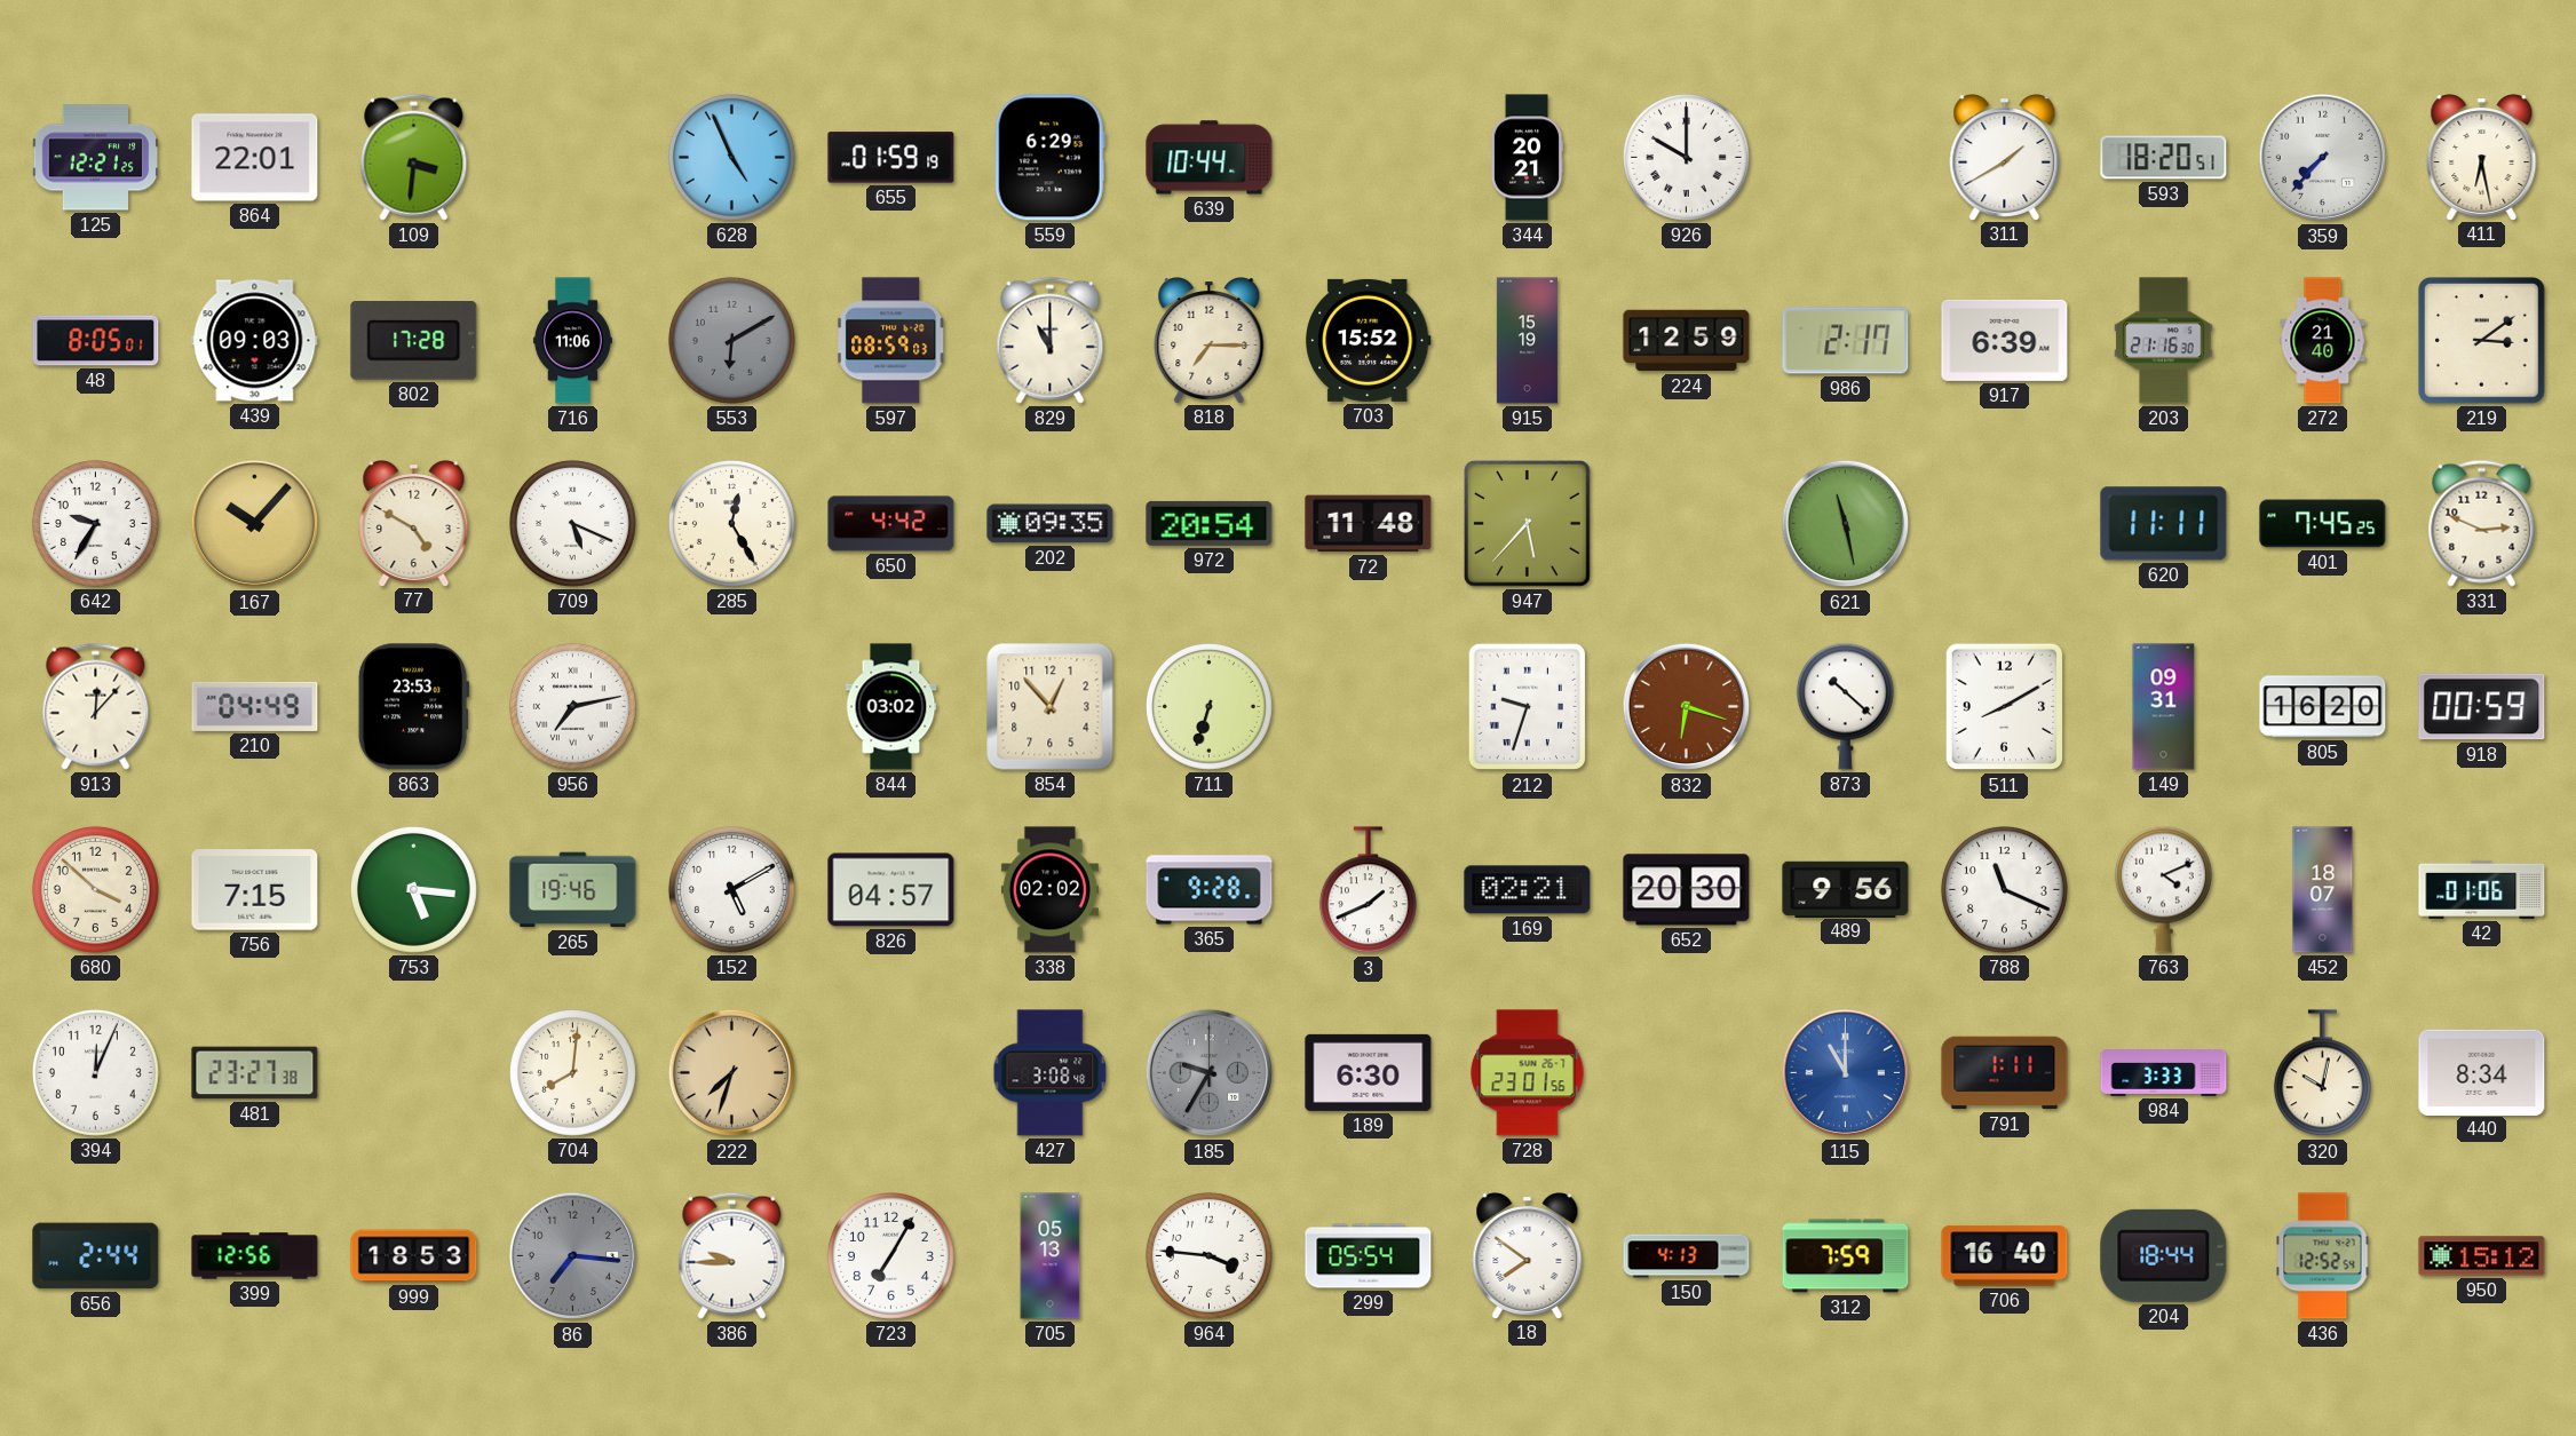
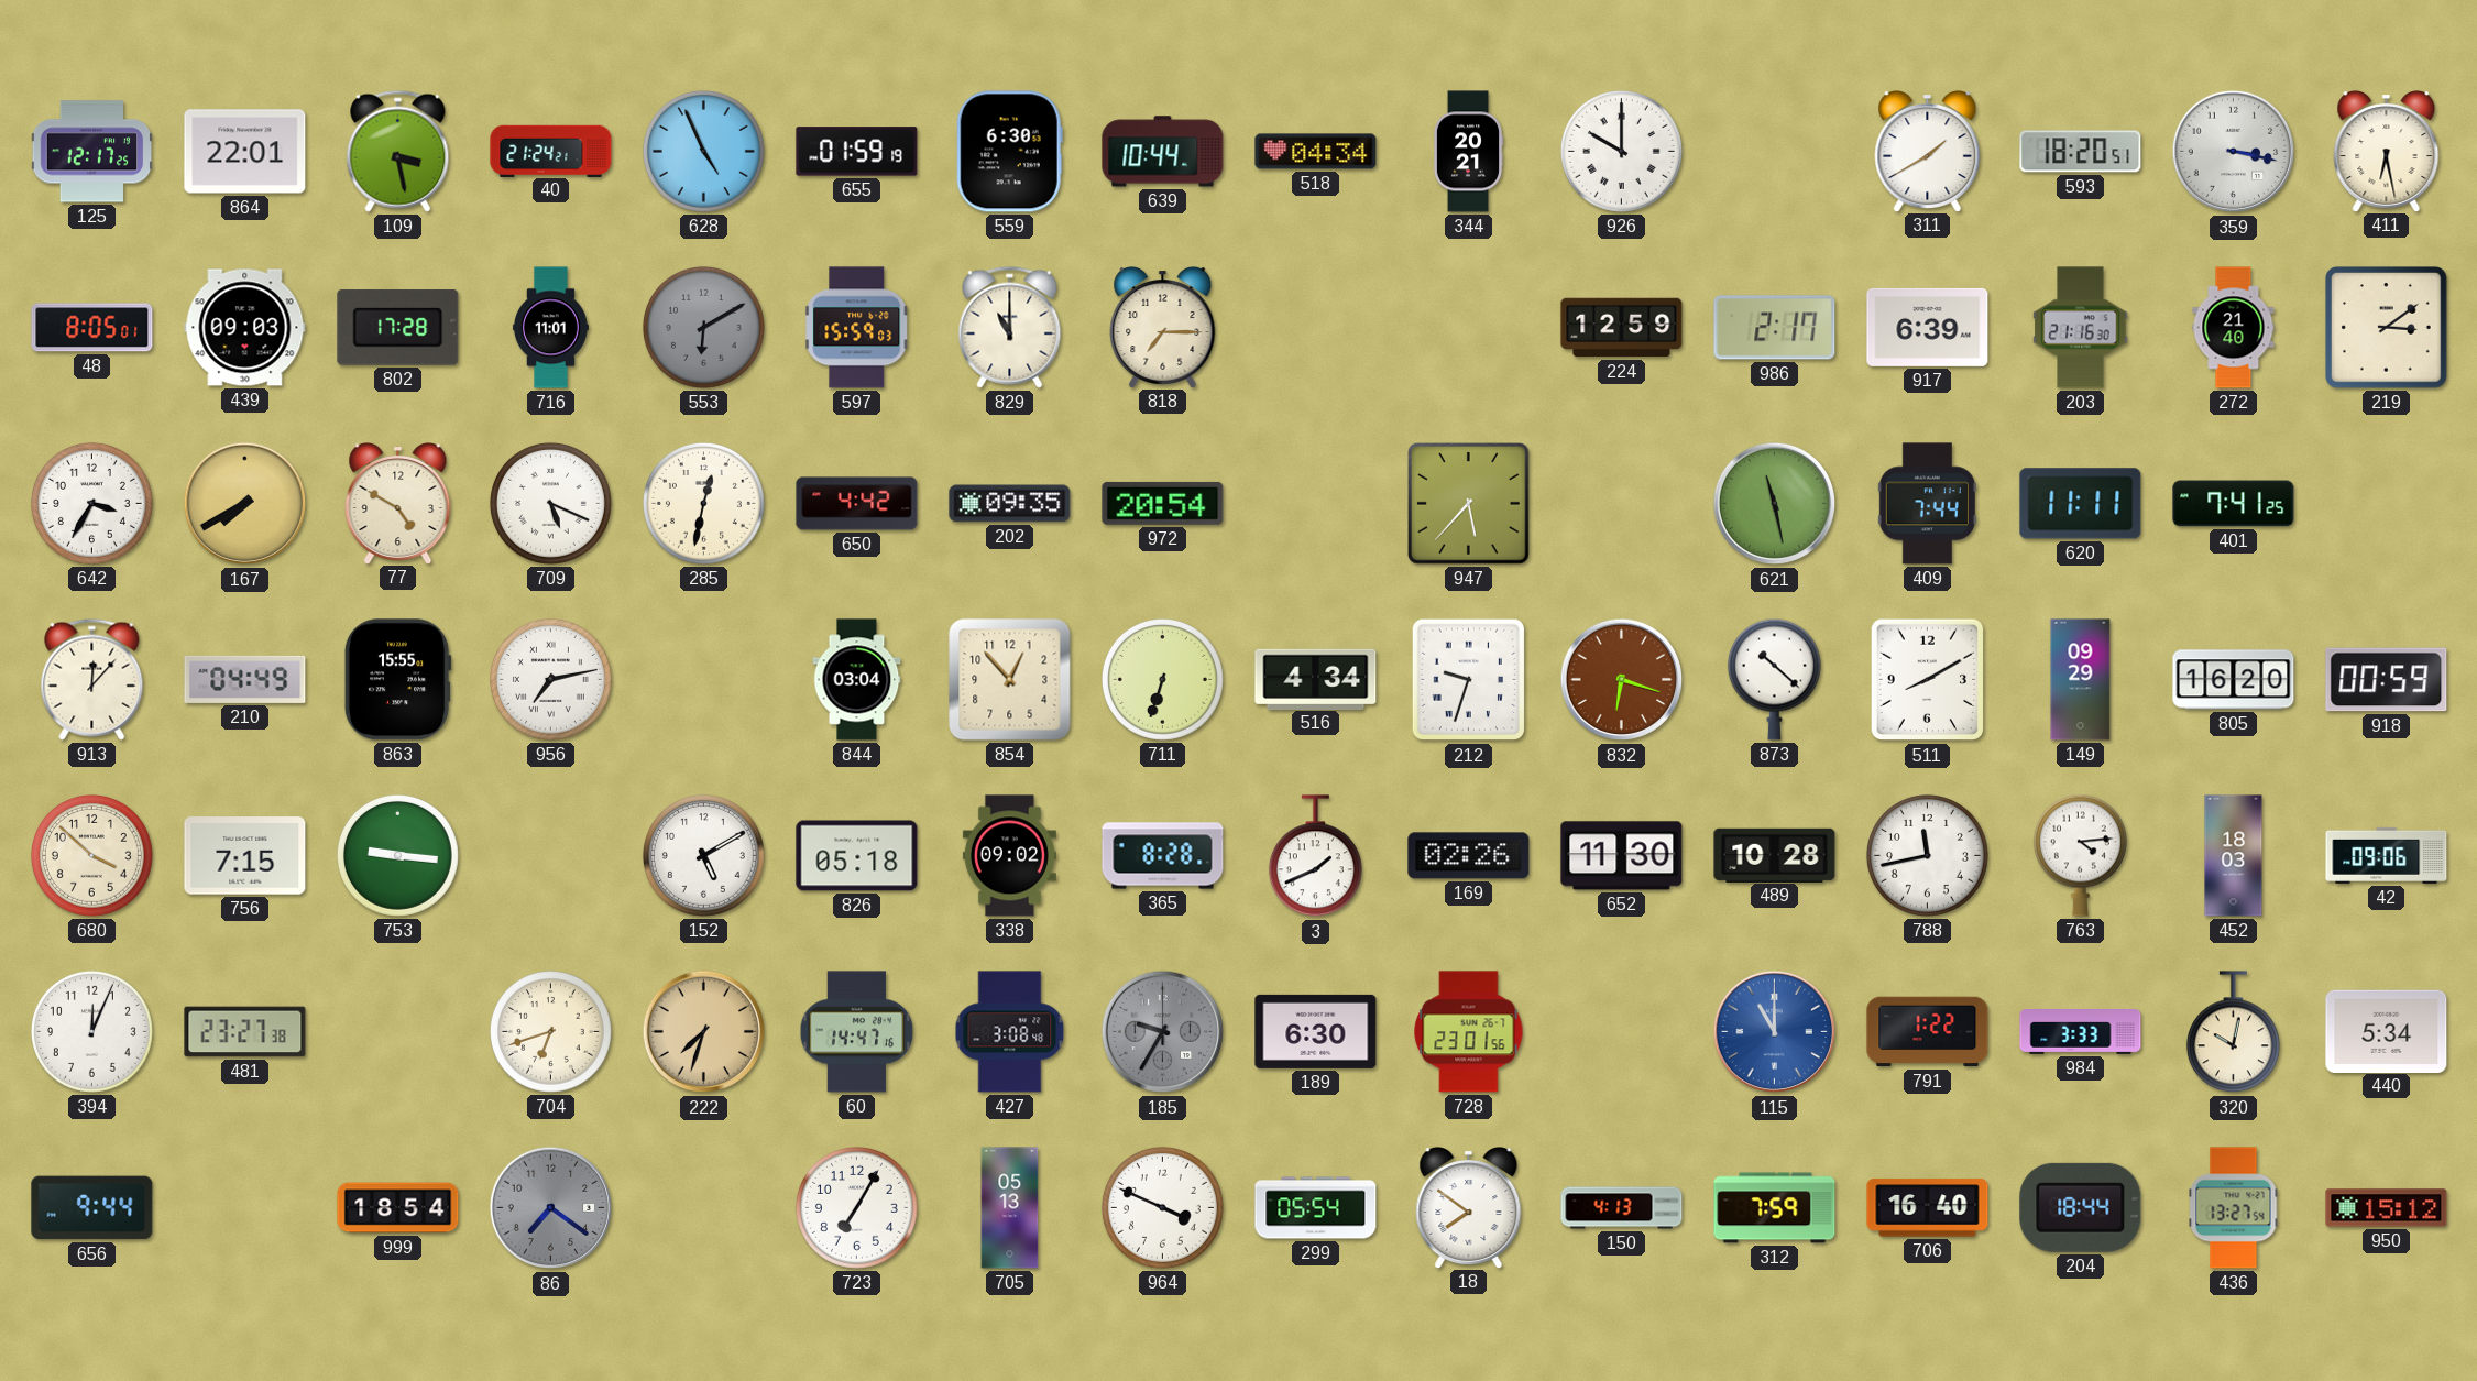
125: 12:21 -> 12:17
109: 3:31 -> 3:28
40: none -> 21:24
559: 6:29 -> 6:30
518: none -> 04:34
359: 7:37 -> 3:17
716: 11:06 -> 11:01
597: 08:59 -> 15:59
703: 15:52 -> none
915: 15:19 -> none
642: 9:35 -> 3:35
167: 10:07 -> 7:40
285: 12:25 -> 12:32
72: 11:48 -> none
409: none -> 7:44
401: 7:45 -> 7:41
331: 2:49 -> none
863: 23:53 -> 15:55
844: 03:02 -> 03:04
516: none -> 4:34
149: 09:31 -> 09:29
753: 5:16 -> 9:16
265: 19:46 -> none
826: 04:57 -> 05:18
338: 02:02 -> 09:02
365: 9:28 -> 8:28
169: 02:21 -> 02:26
652: 20:30 -> 11:30
489: 9:56 -> 10:28
788: 11:19 -> 11:43
763: 4:11 -> 4:14
452: 18:07 -> 18:03
42: 01:06 -> 09:06
704: 8:01 -> 6:42
60: none -> 14:47
791: 1:11 -> 1:22
440: 8:34 -> 5:34
656: 2:44 -> 9:44
399: 12:56 -> none
999: 18:53 -> 18:54
86: 7:16 -> 7:21
386: 9:45 -> none
964: 3:46 -> 3:49
436: 12:52 -> 13:27
